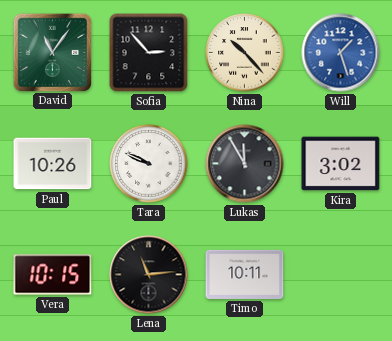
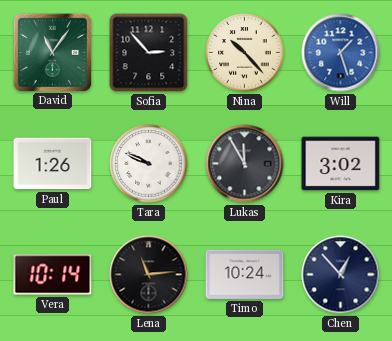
Paul: 10:26 -> 1:26
Vera: 10:15 -> 10:14
Timo: 10:11 -> 10:24
Chen: none -> 12:53
